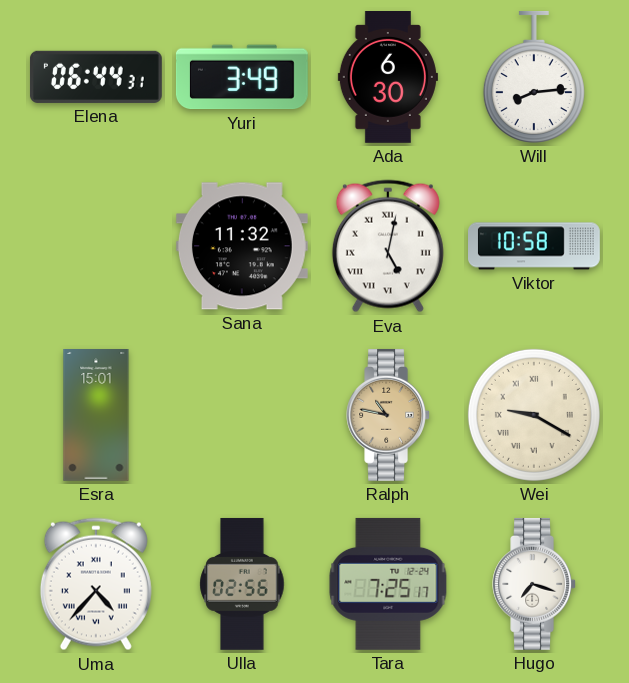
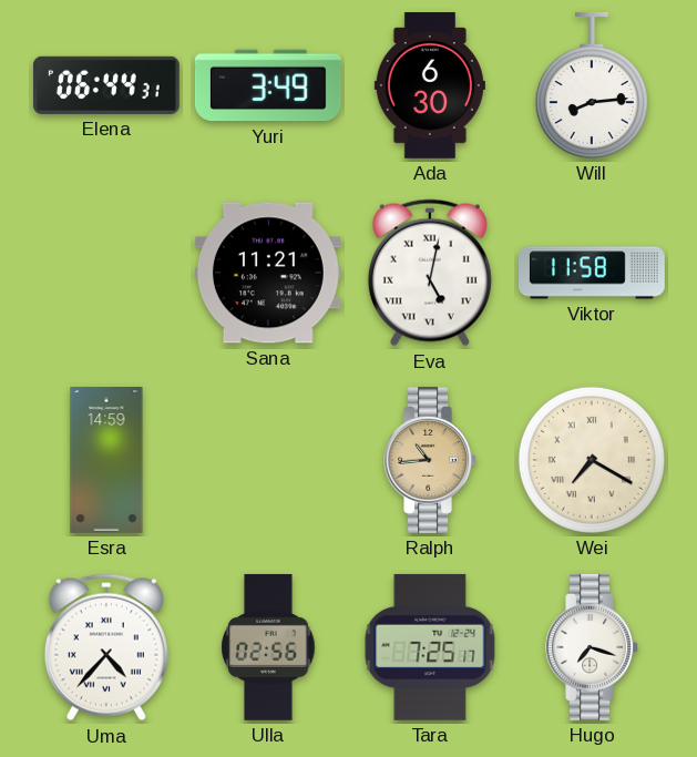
Sana: 11:32 -> 11:21
Viktor: 10:58 -> 11:58
Esra: 15:01 -> 14:59
Ralph: 10:47 -> 10:44
Wei: 9:20 -> 7:20
